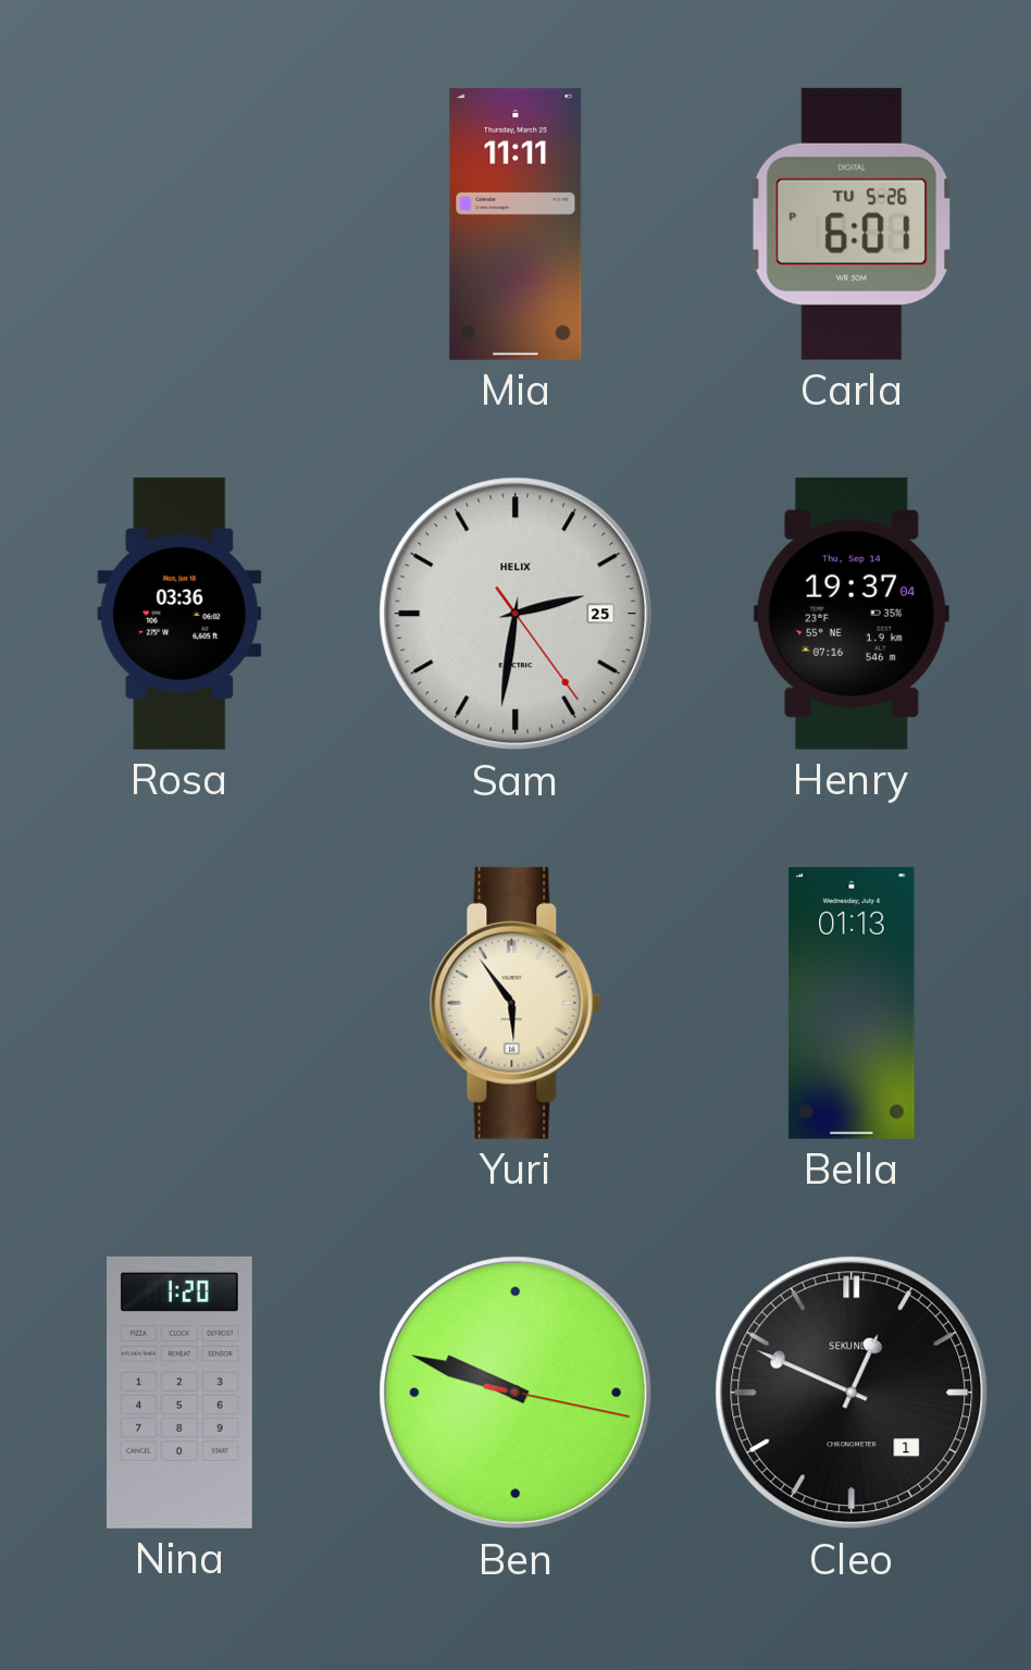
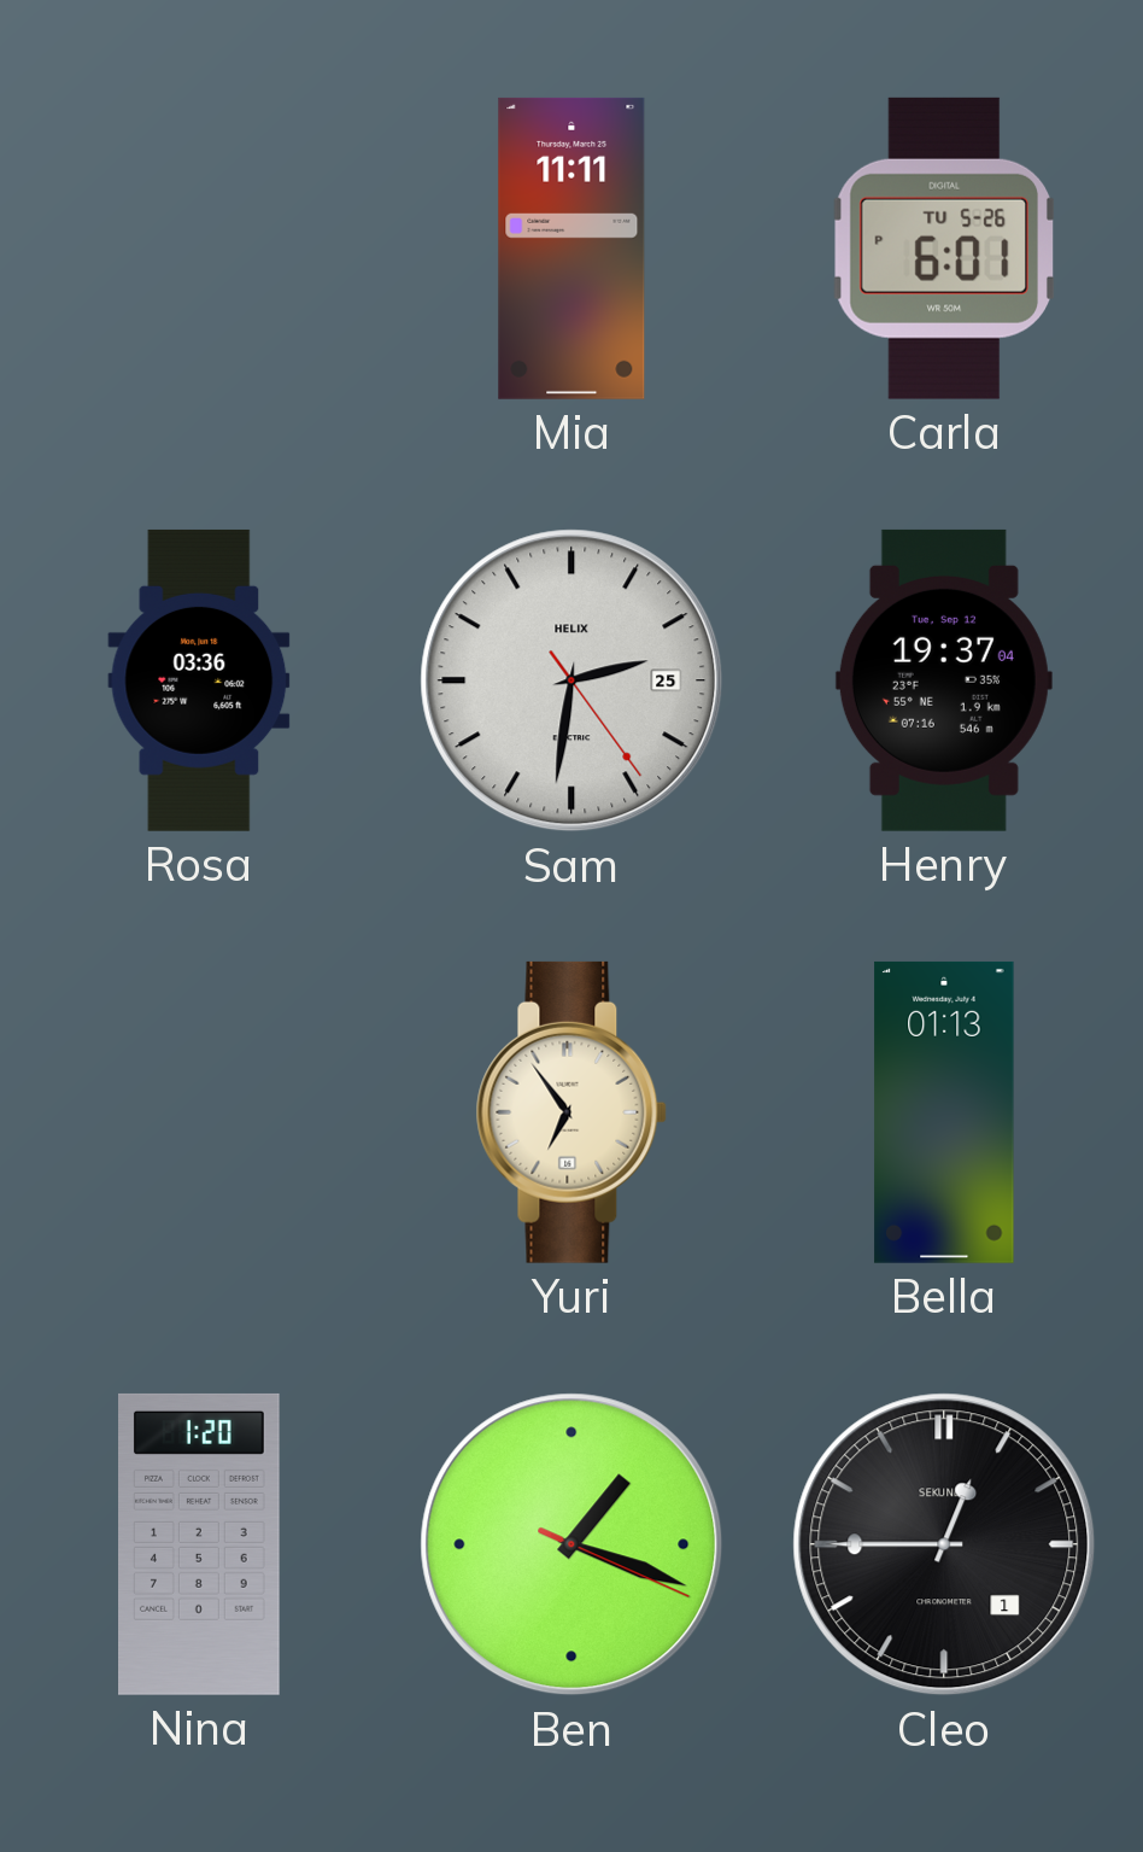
Henry date: Thu, Sep 14 -> Tue, Sep 12
Yuri: 5:54 -> 6:54
Ben: 9:48 -> 1:18
Cleo: 12:49 -> 12:45
